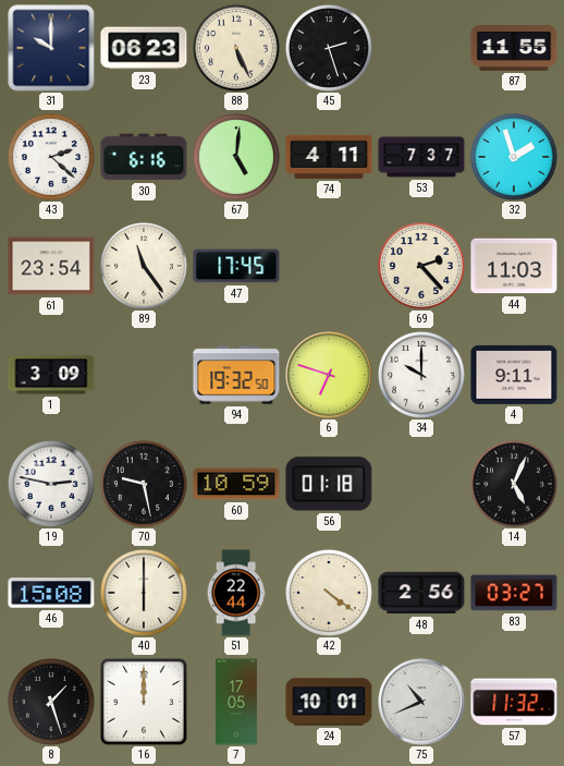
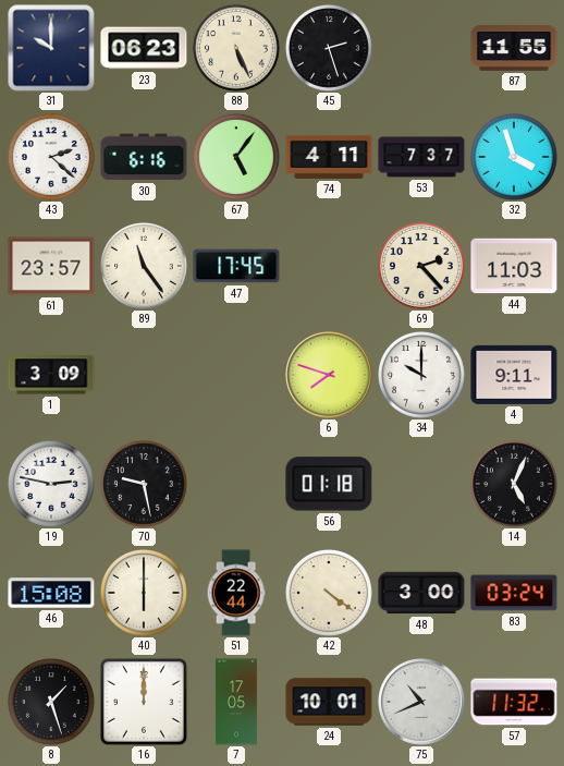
67: 5:01 -> 5:06
32: 1:57 -> 3:57
61: 23:54 -> 23:57
94: 19:32 -> none
6: 6:48 -> 7:48
60: 10:59 -> none
48: 2:56 -> 3:00
83: 03:27 -> 03:24
